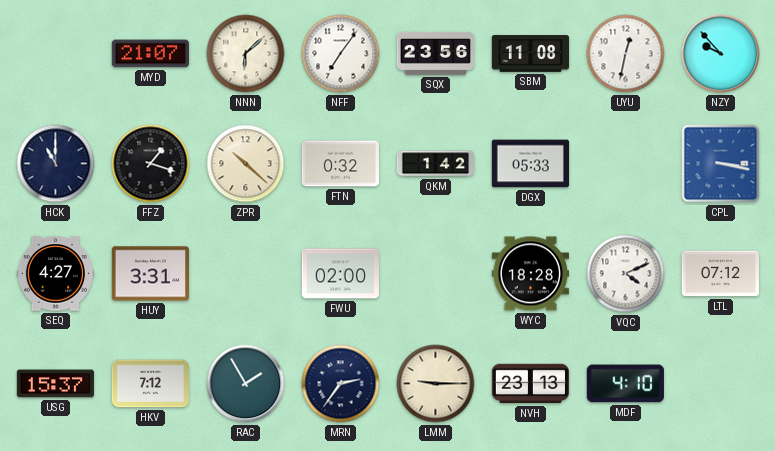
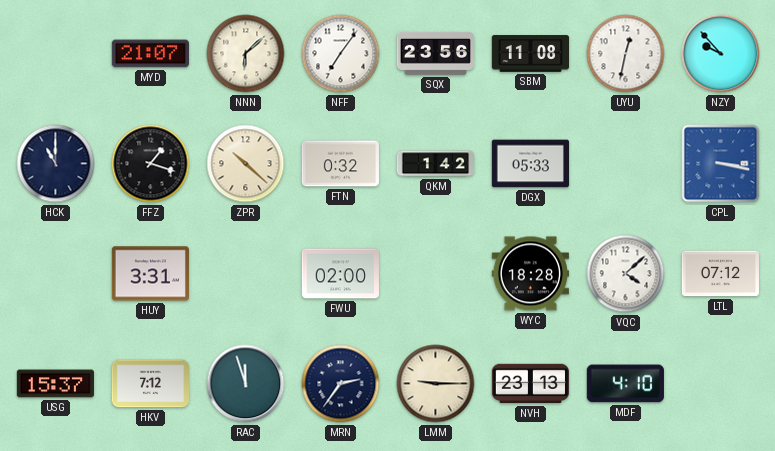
SEQ: 4:27 -> none
VQC: 4:11 -> 4:08
RAC: 1:55 -> 11:57
